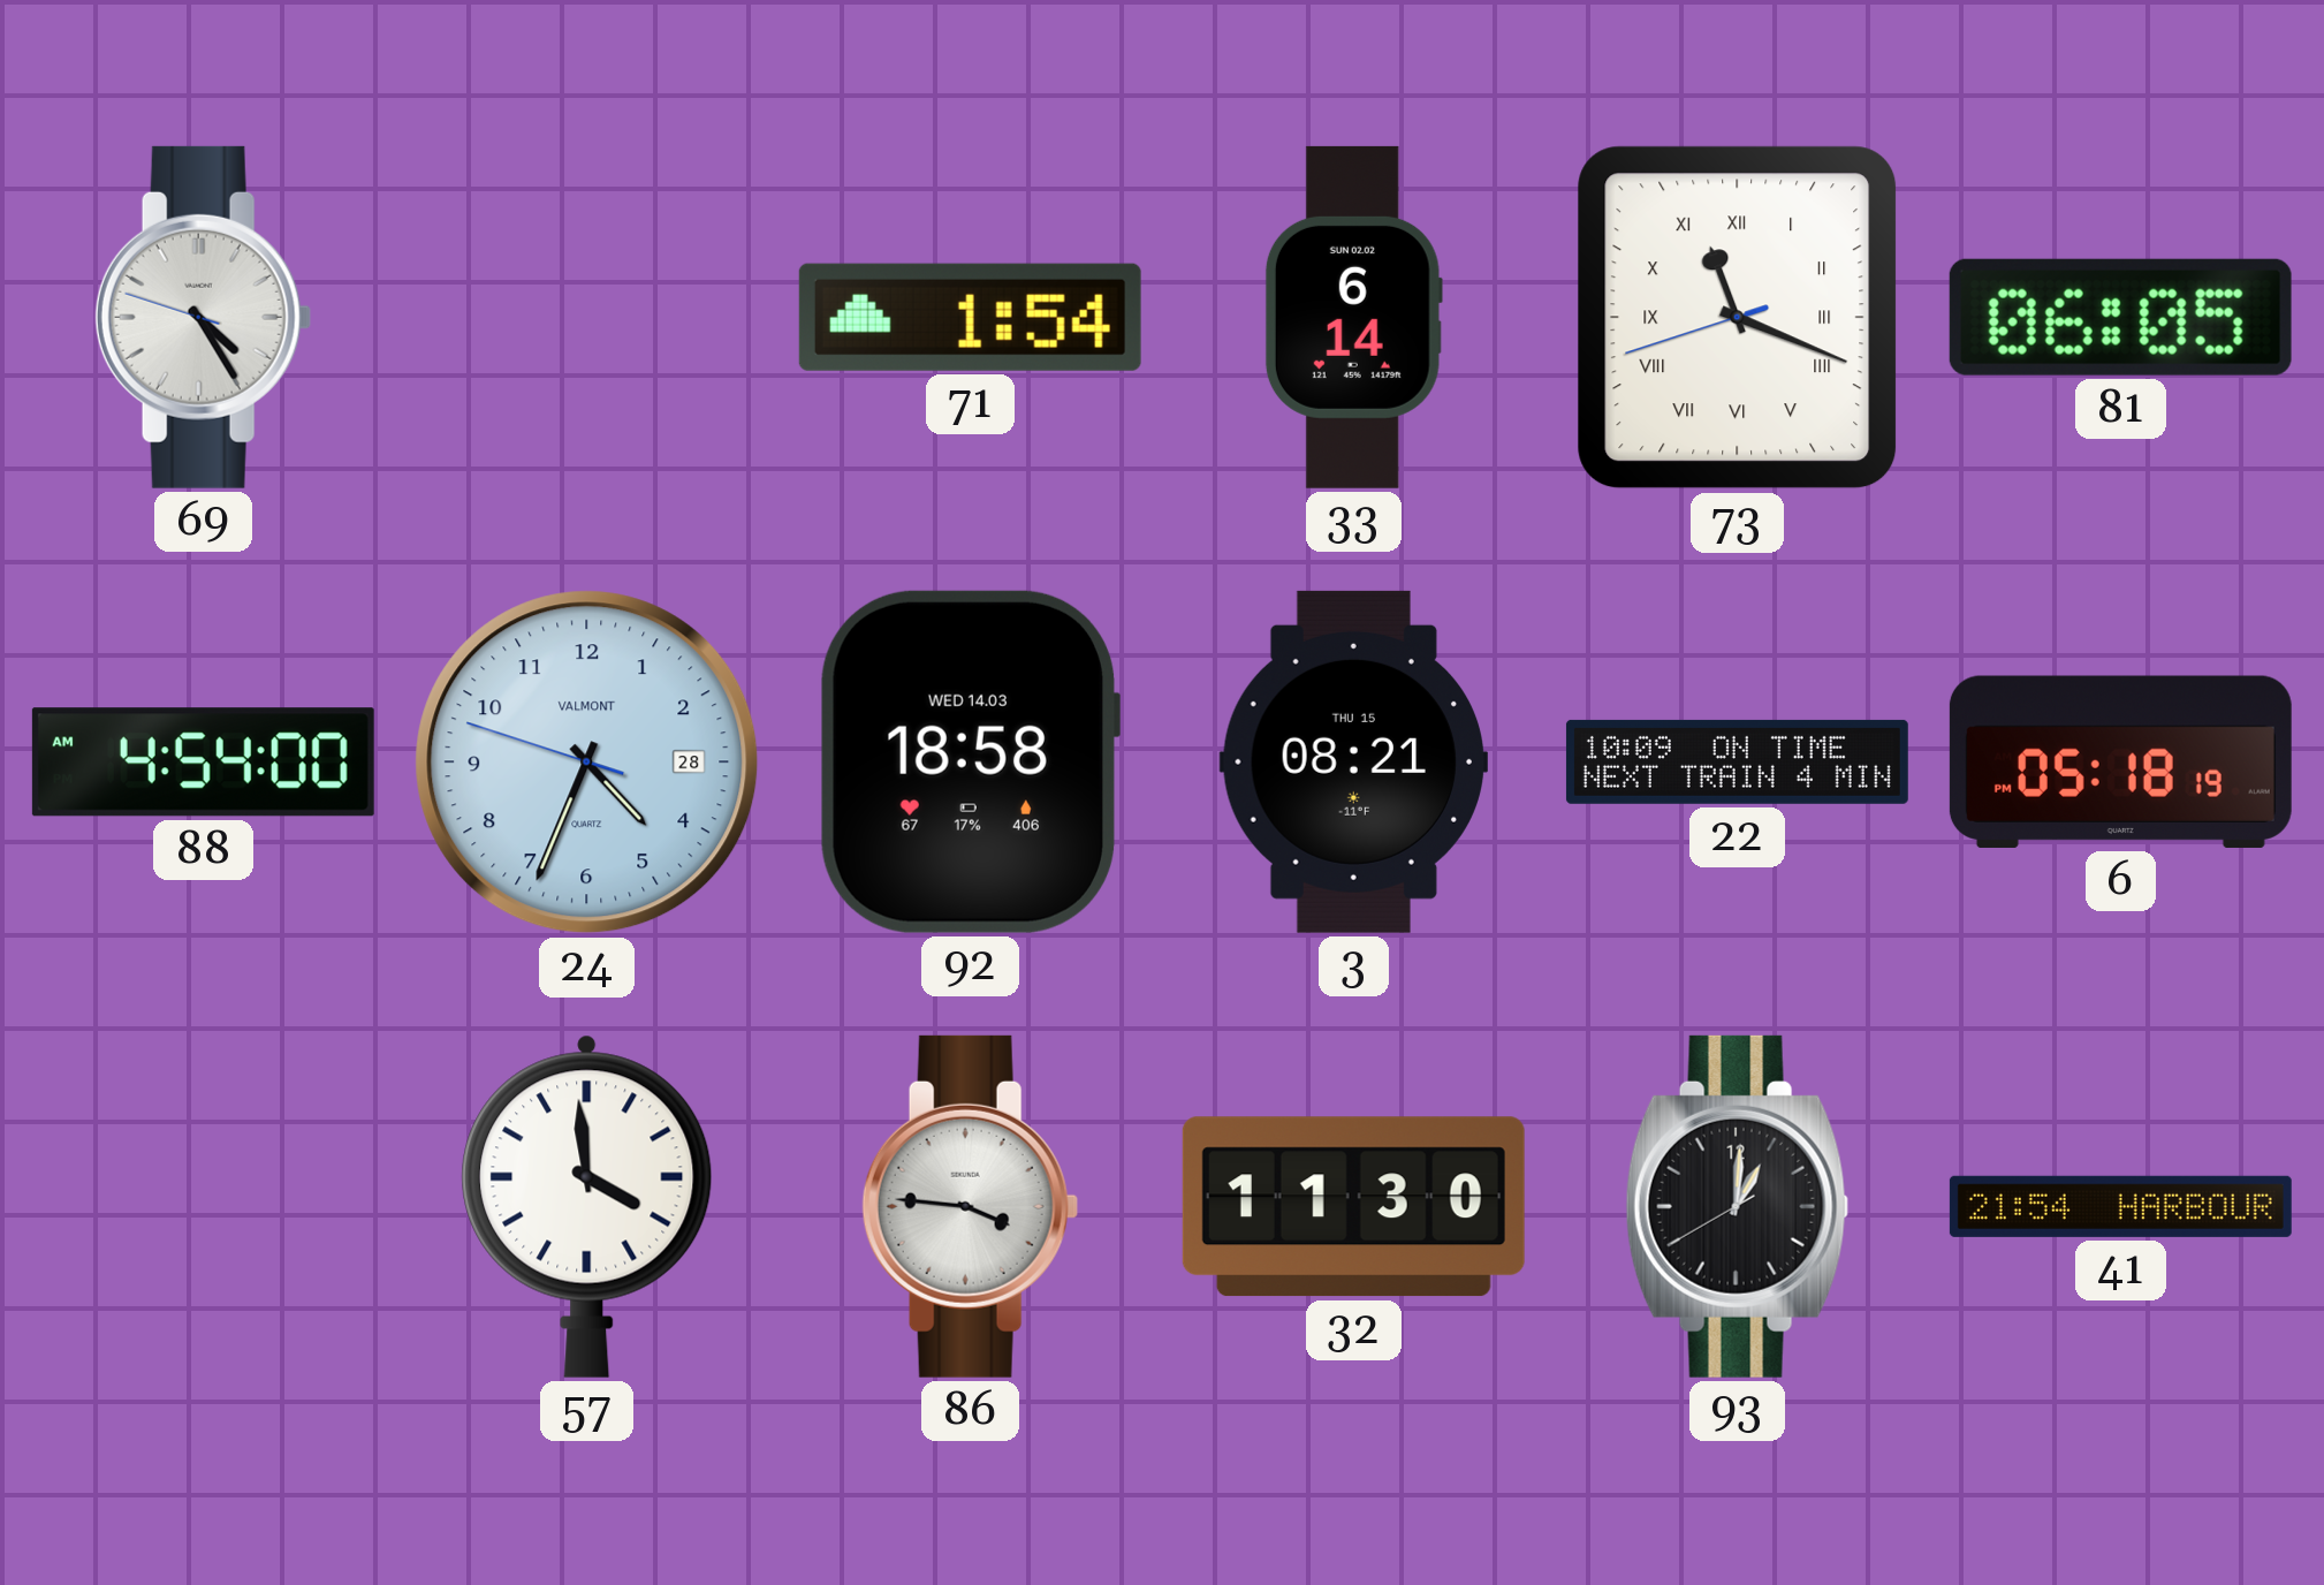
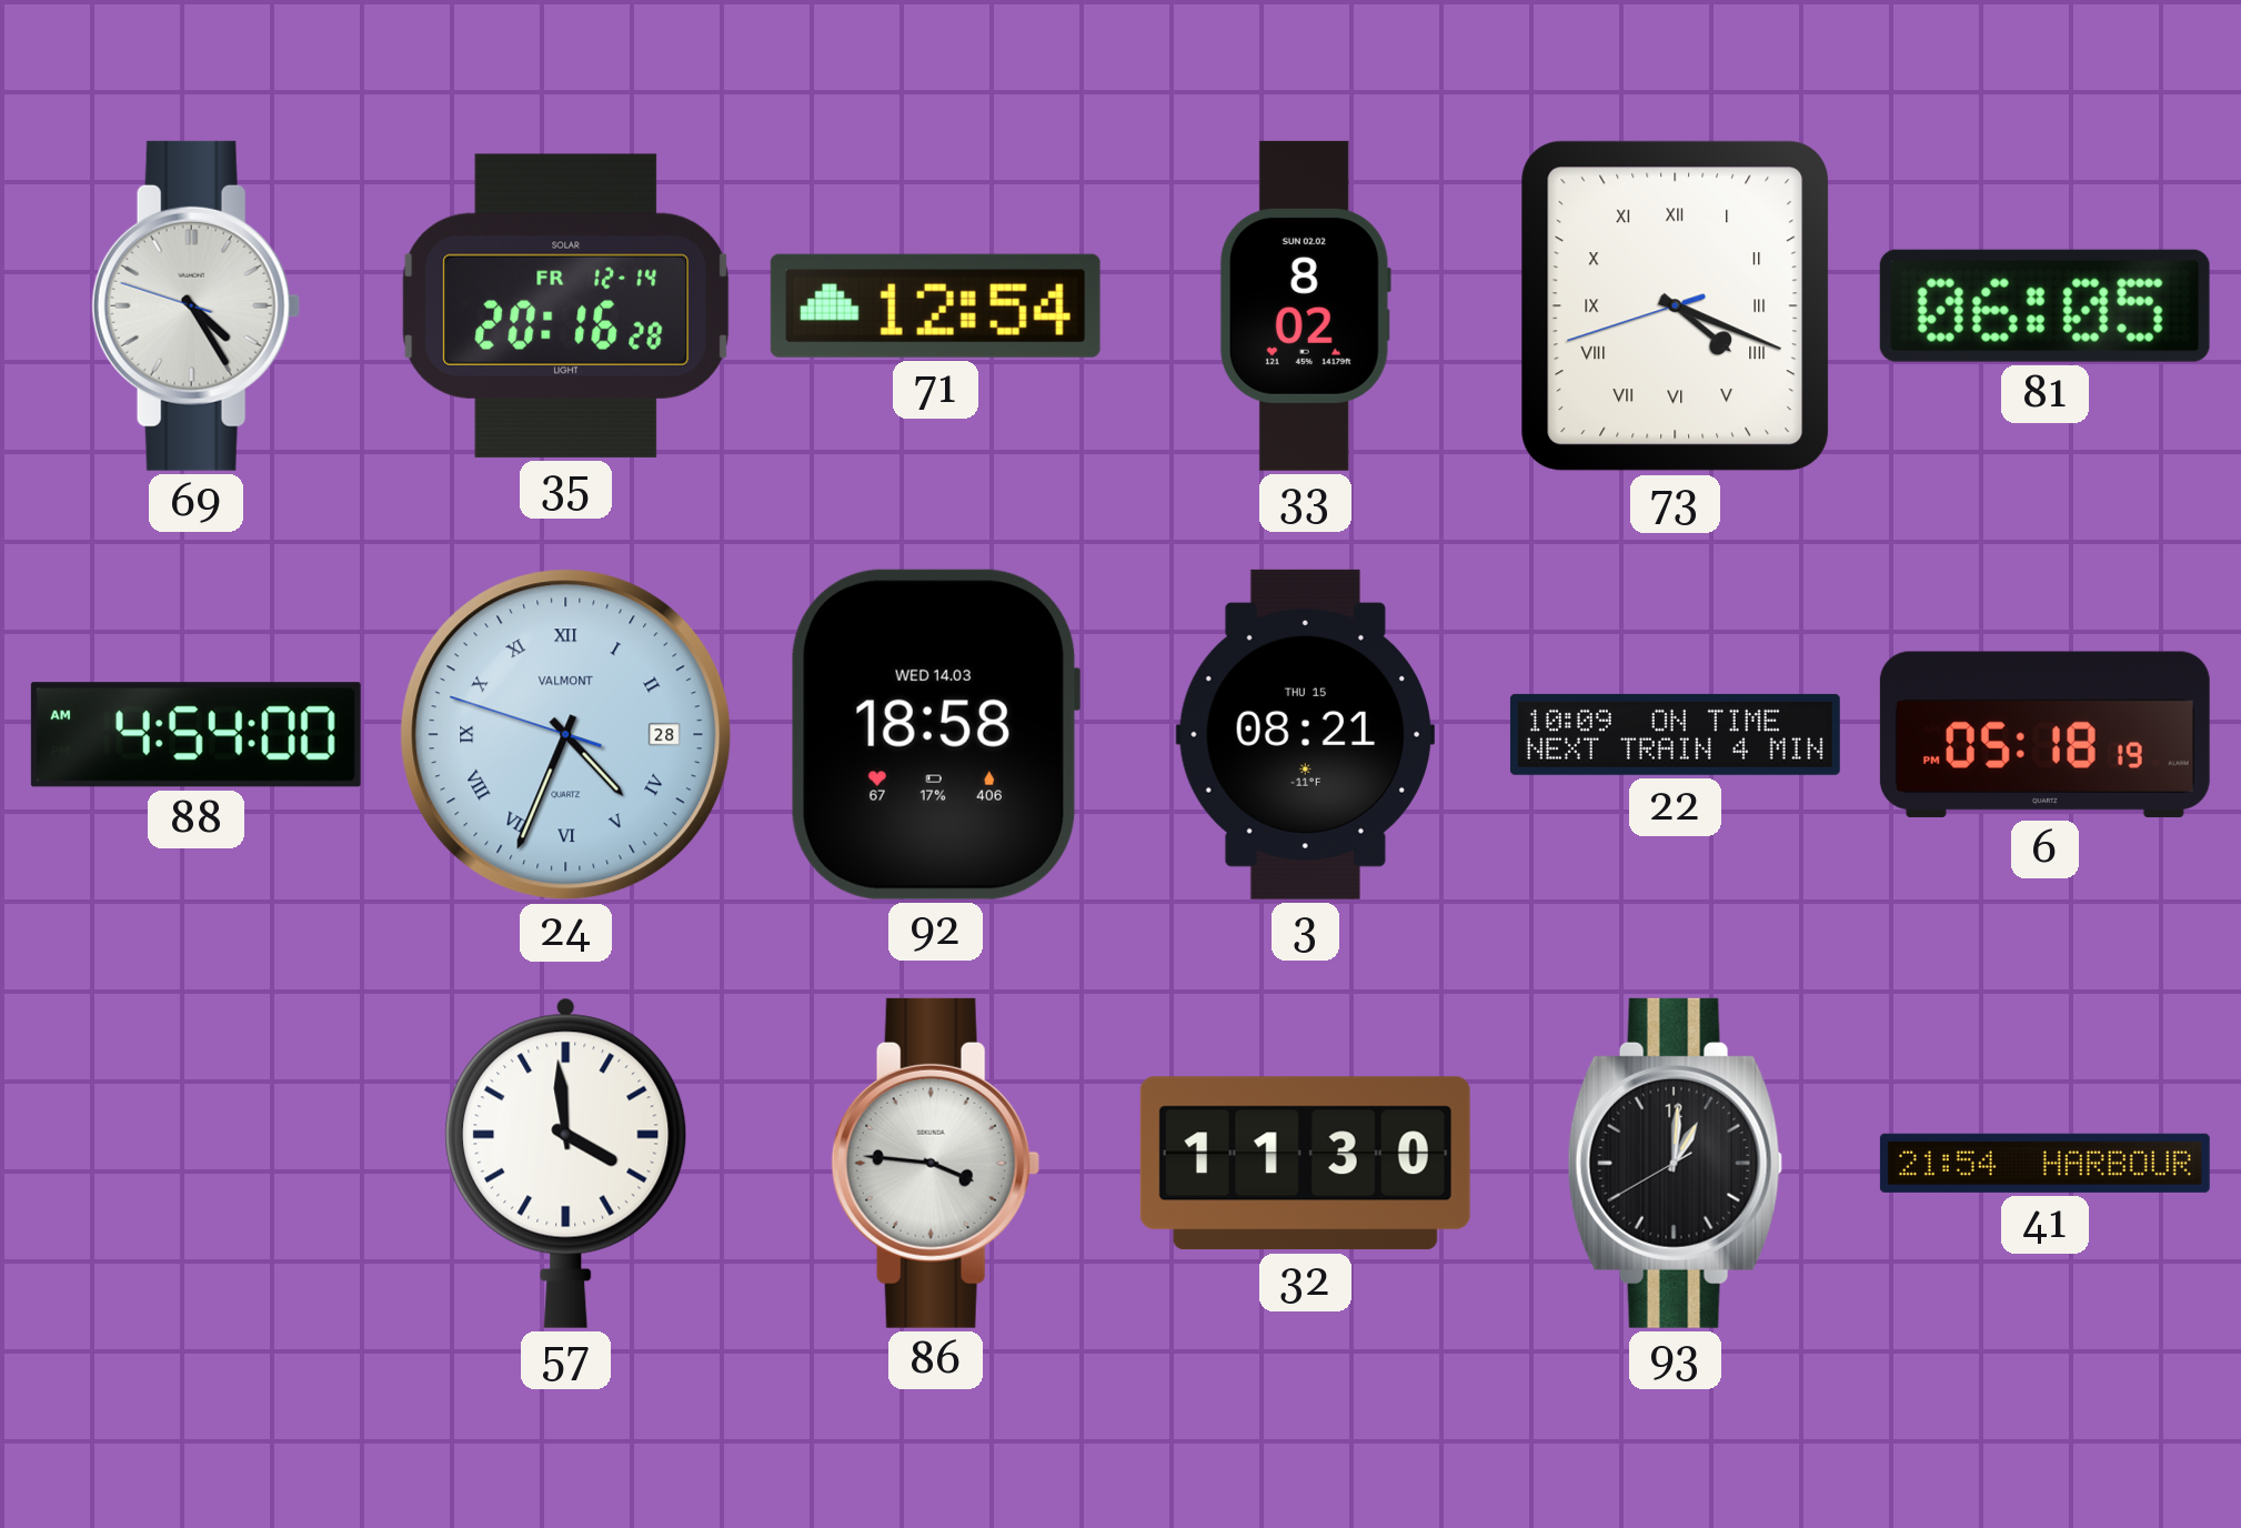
35: none -> 20:16
71: 1:54 -> 12:54
33: 6:14 -> 8:02
73: 11:18 -> 4:18
24 numerals: Arabic -> Roman
